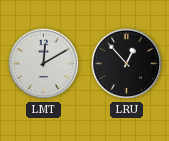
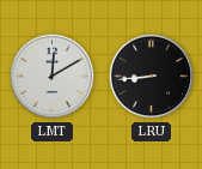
LRU: 12:53 -> 8:44
